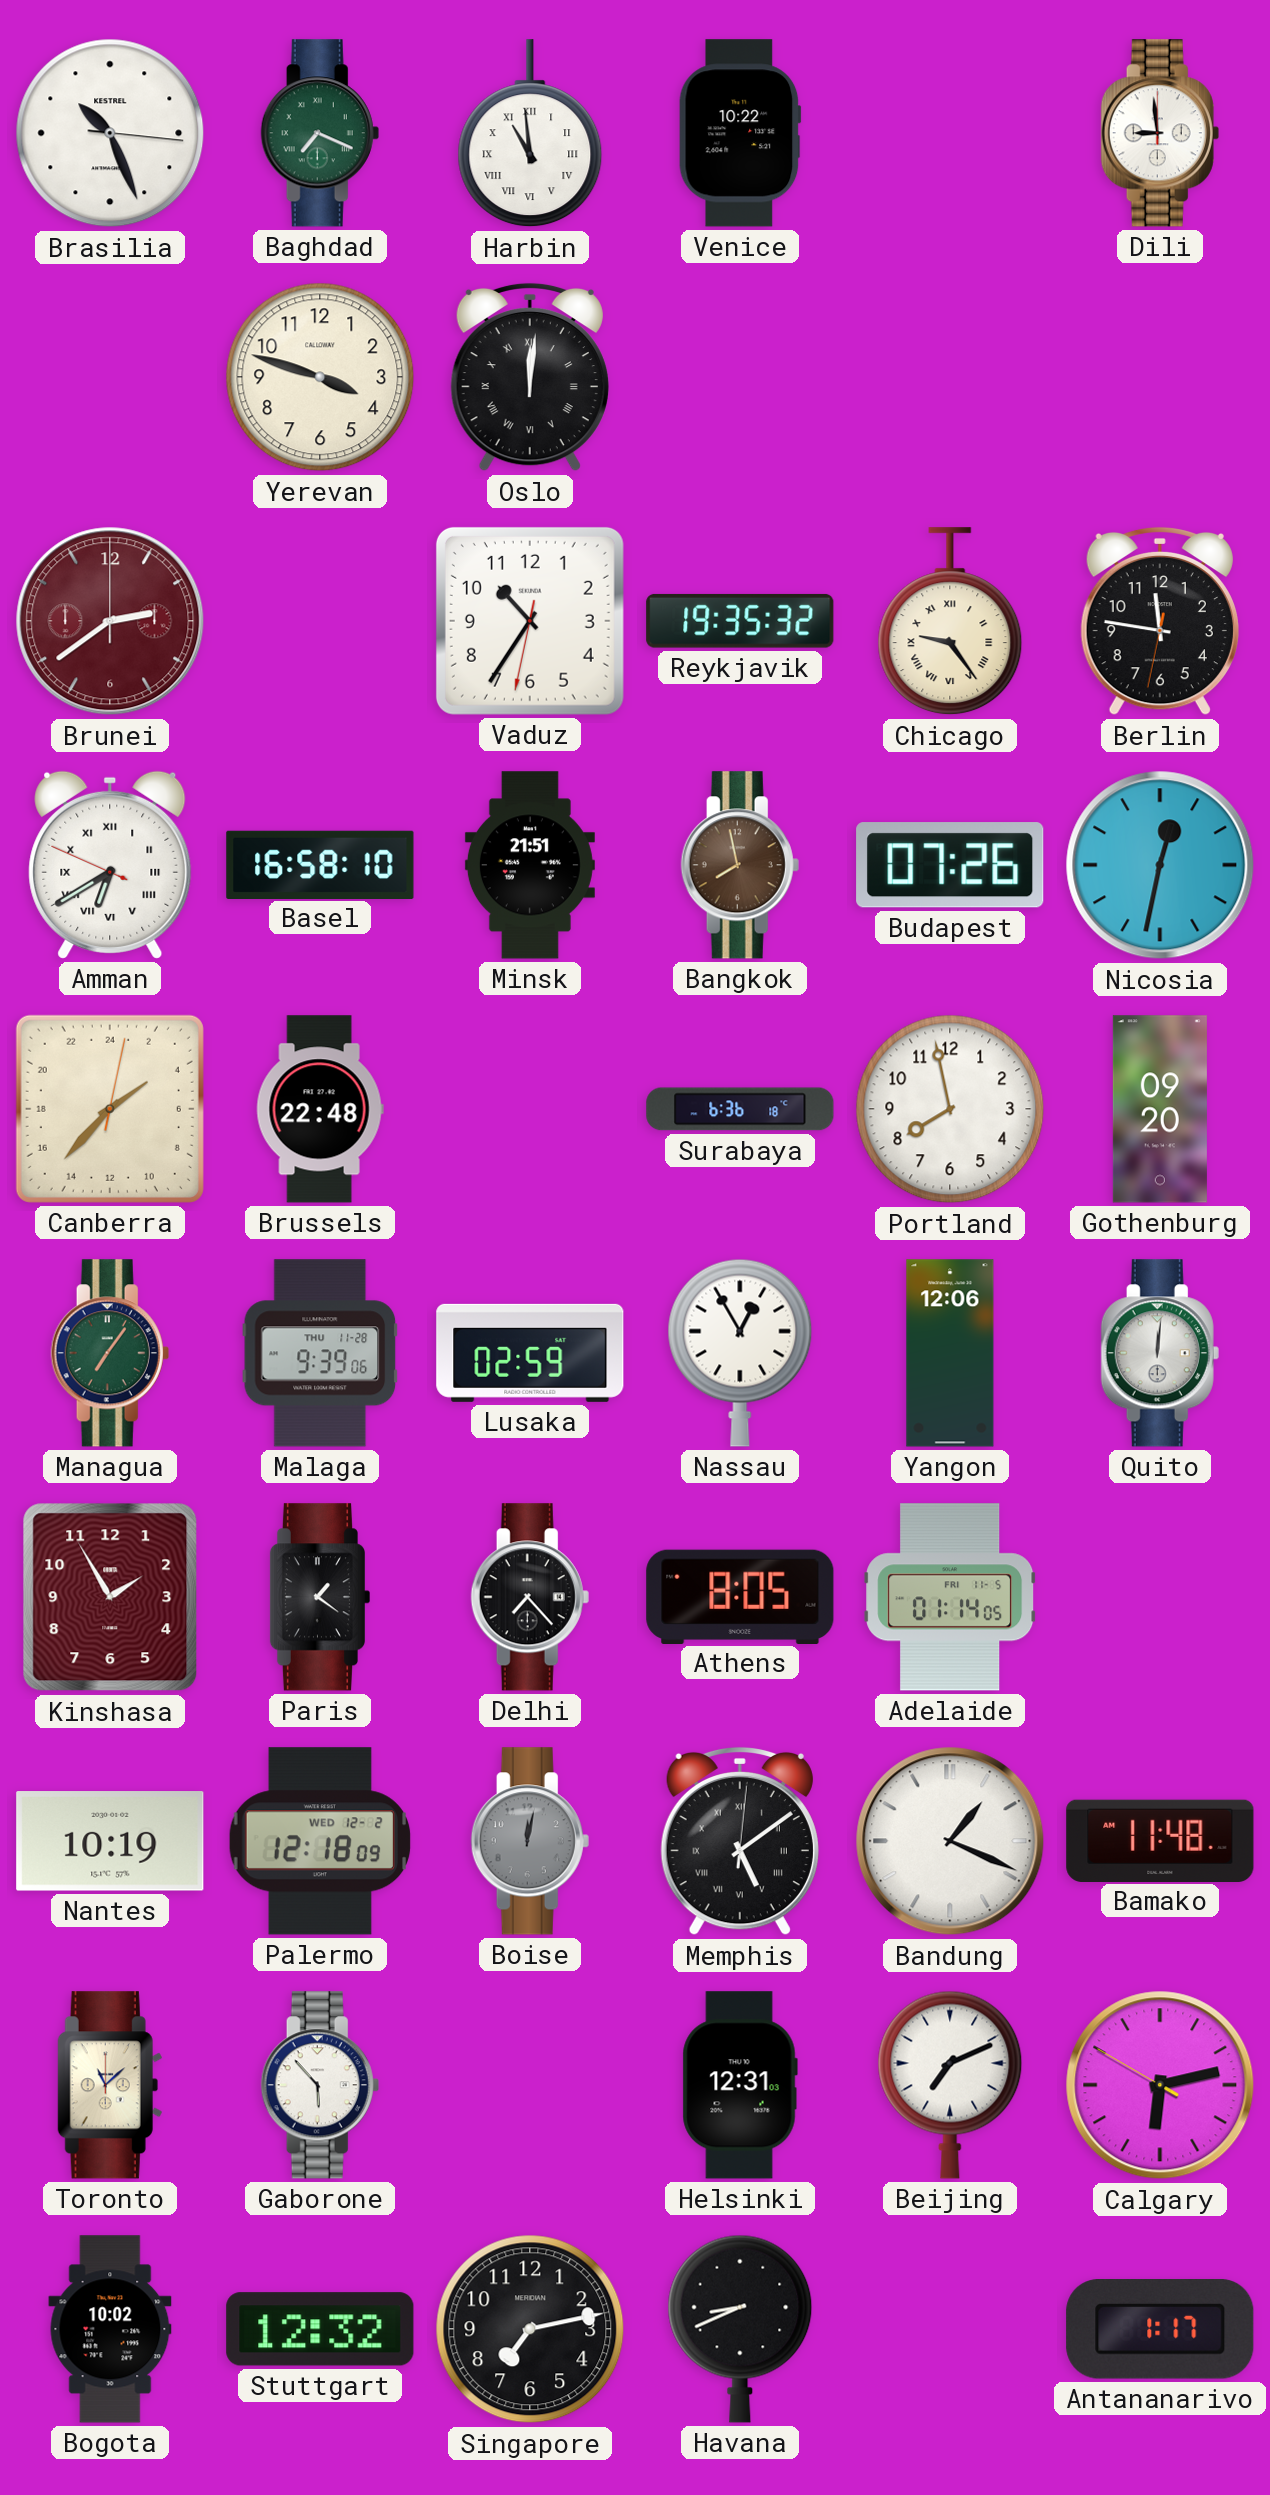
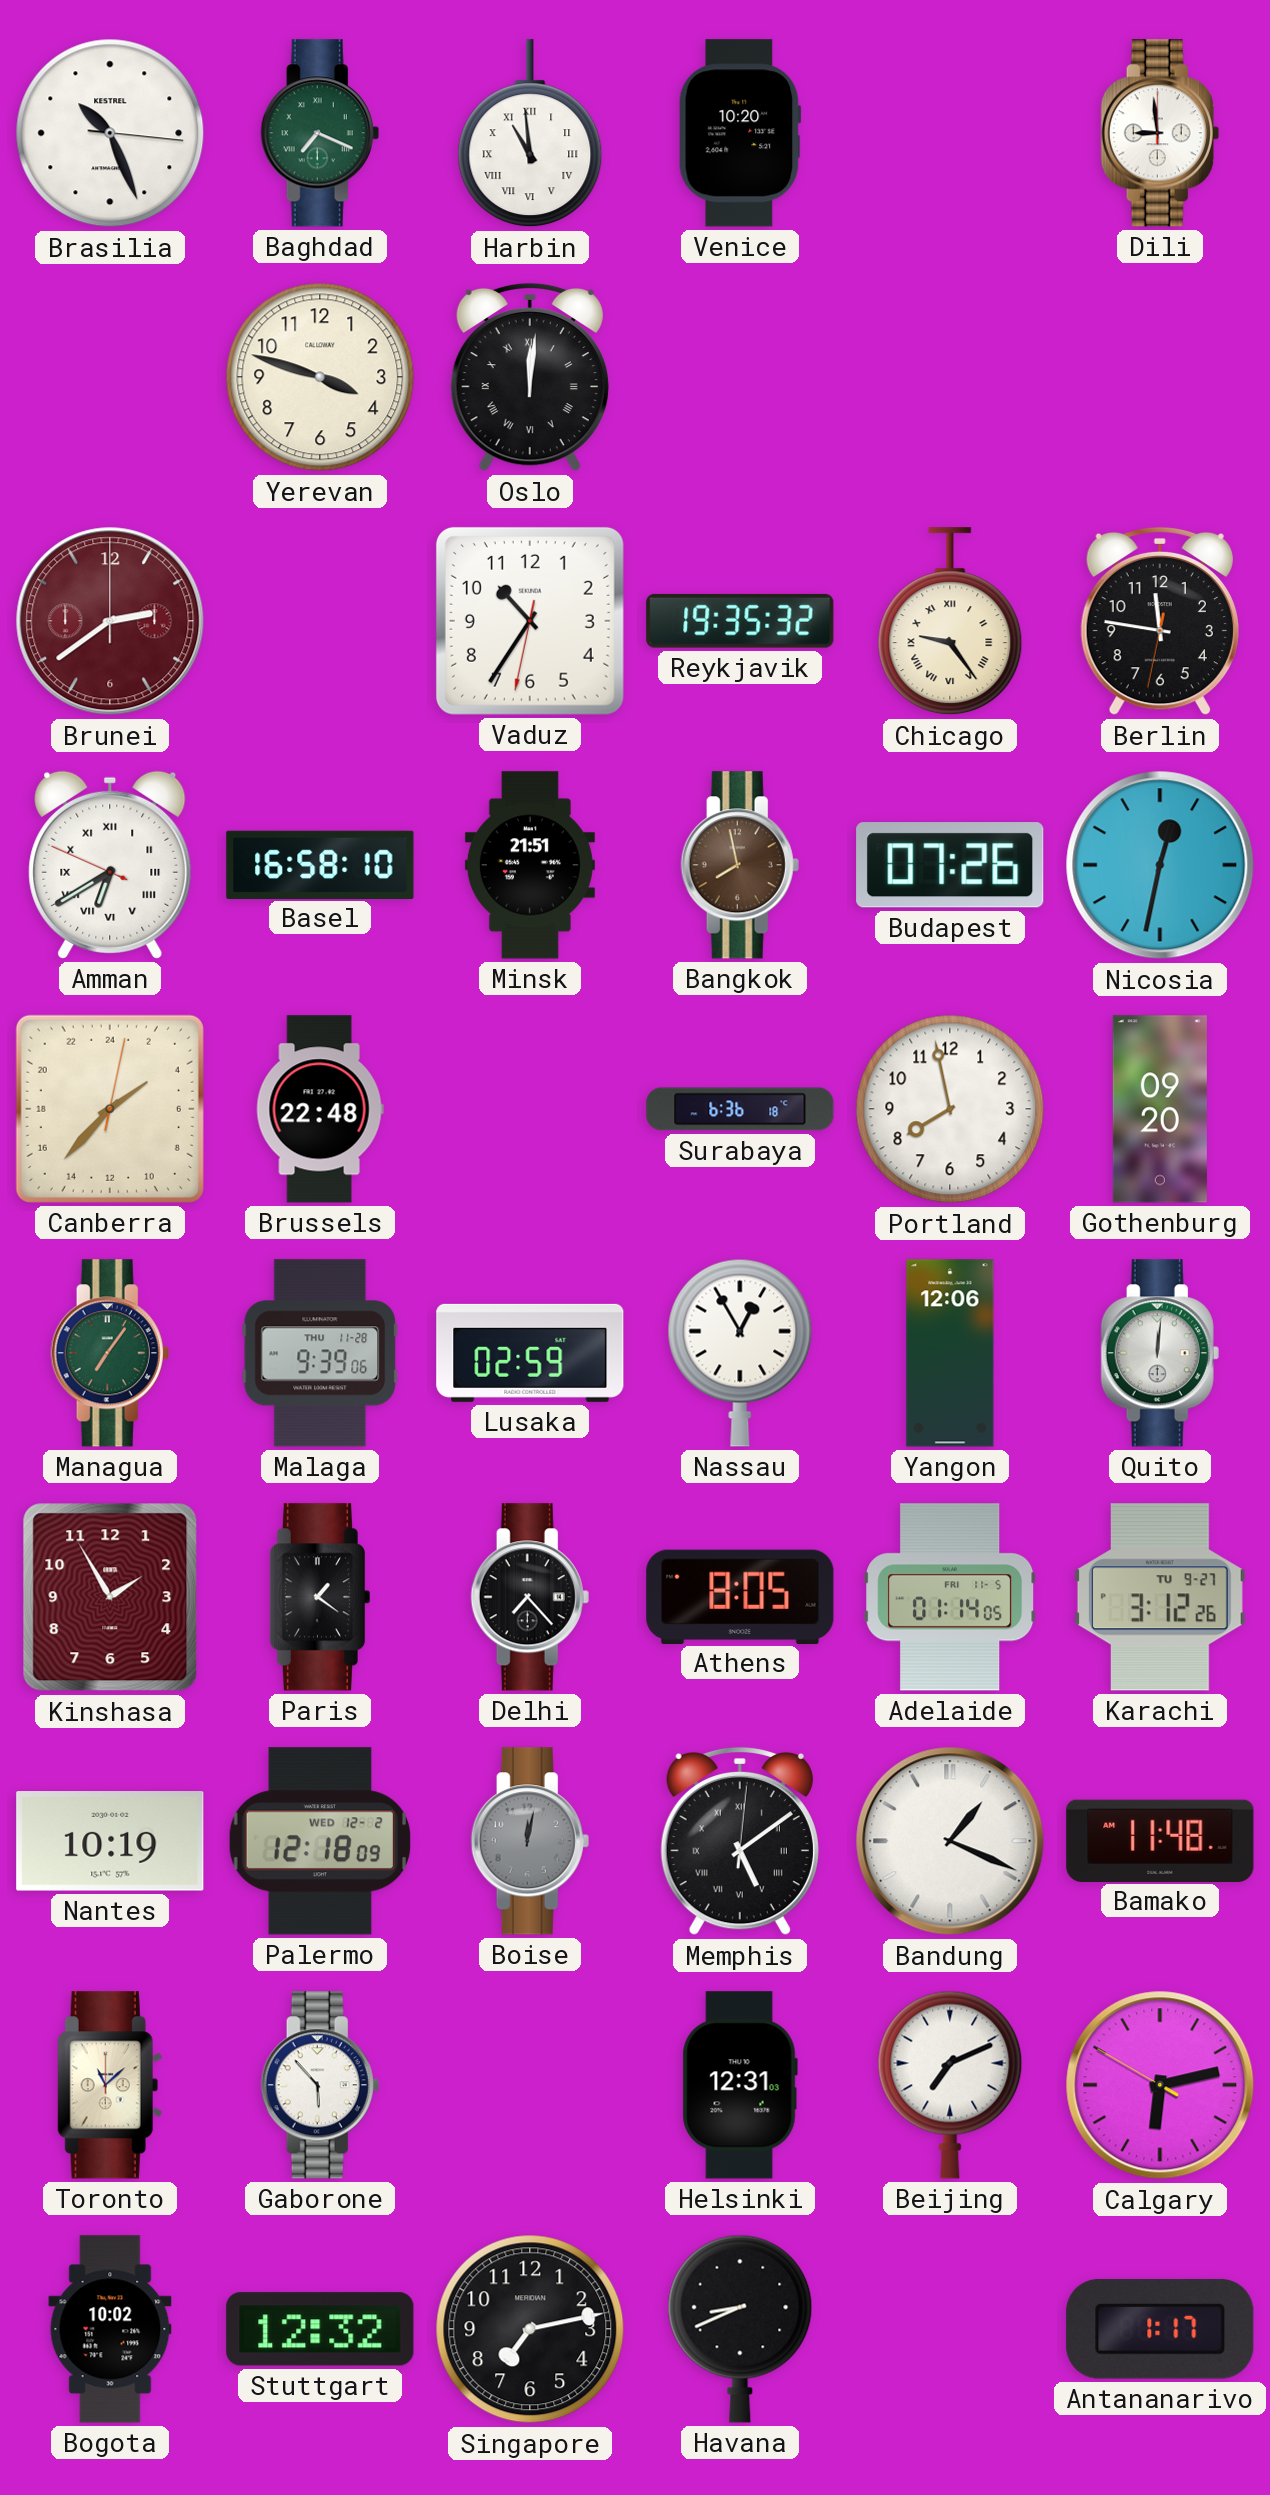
Venice: 10:22 -> 10:20
Karachi: none -> 3:12
